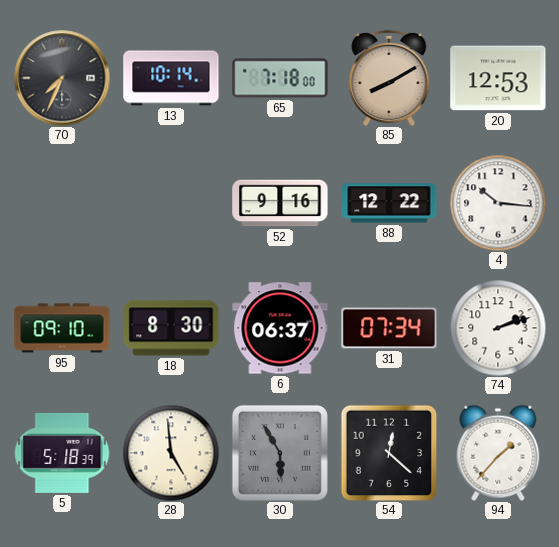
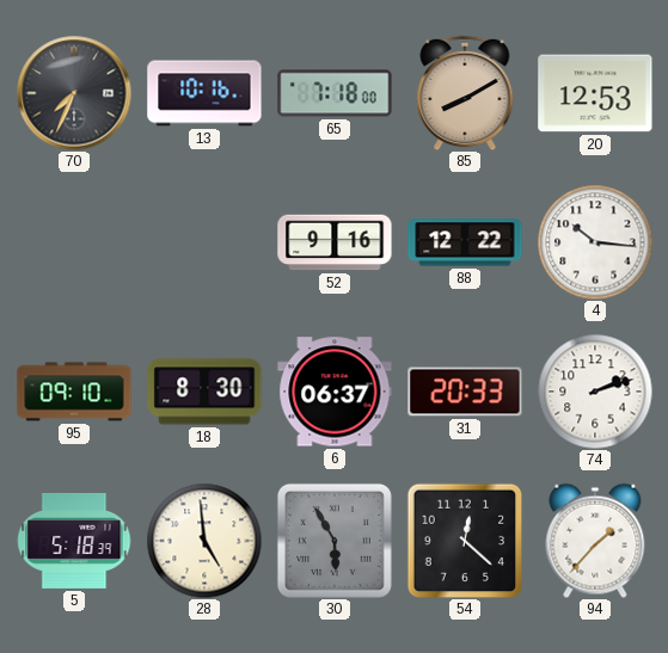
13: 10:14 -> 10:16
31: 07:34 -> 20:33
